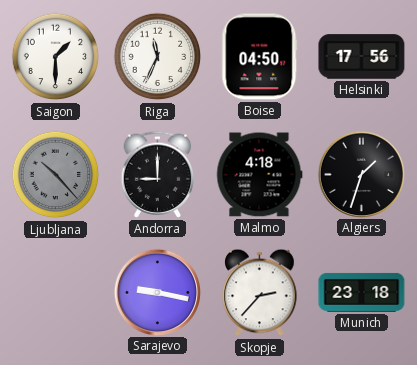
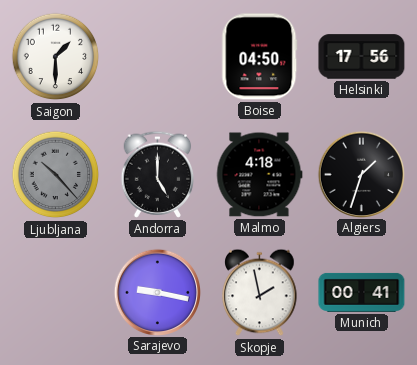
Riga: 11:34 -> none
Andorra: 9:00 -> 5:00
Skopje: 2:37 -> 1:58
Munich: 23:18 -> 00:41
